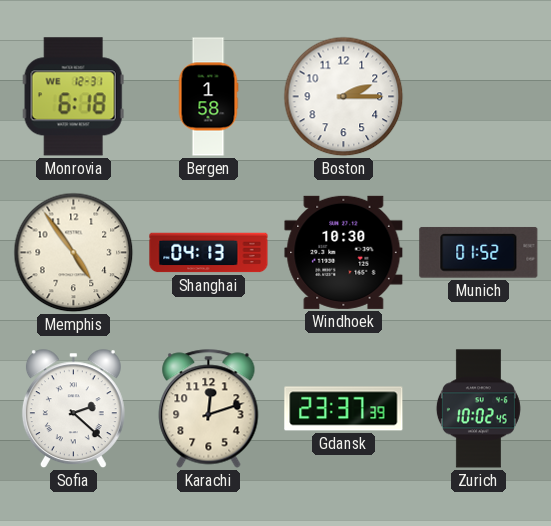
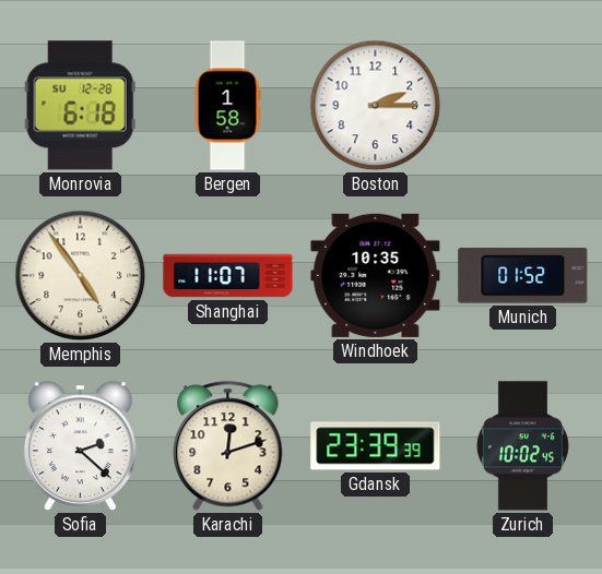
Monrovia date: WE 12-31 -> SU 12-28
Shanghai: 04:13 -> 11:07
Windhoek: 10:30 -> 10:35
Gdansk: 23:37 -> 23:39
